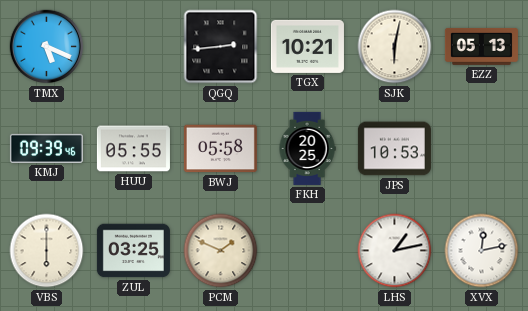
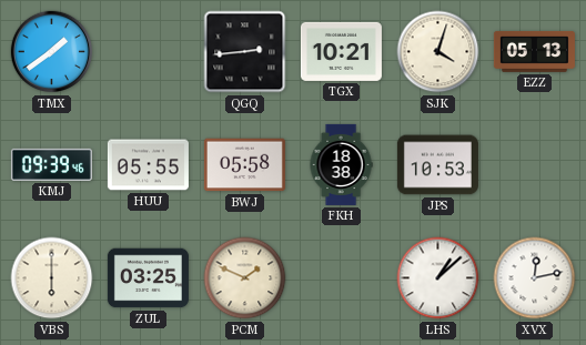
TMX: 5:19 -> 1:39
SJK: 6:02 -> 4:03
FKH: 20:25 -> 18:38
LHS: 1:13 -> 1:08
